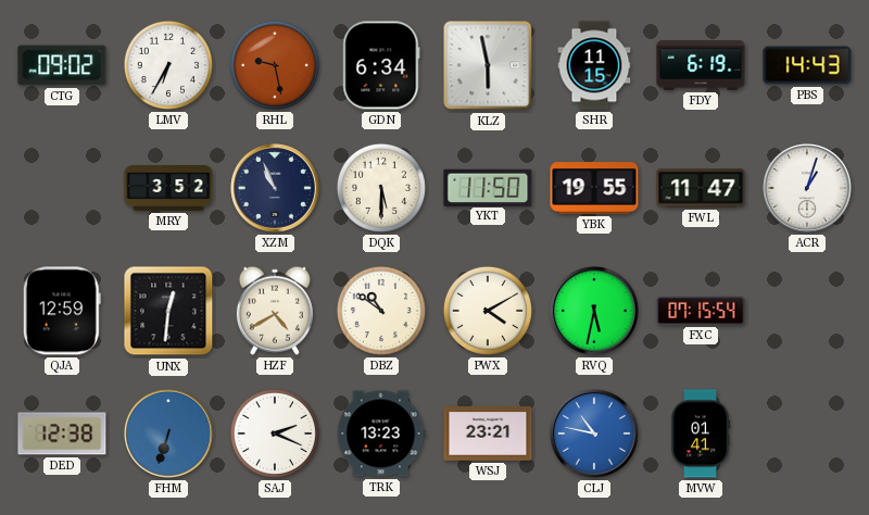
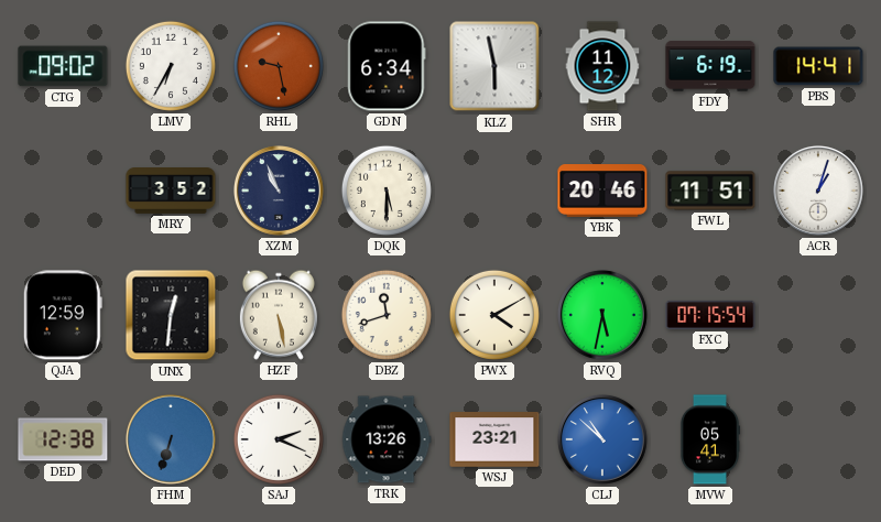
SHR: 11:15 -> 11:12
PBS: 14:43 -> 14:41
YKT: 11:50 -> none
YBK: 19:55 -> 20:46
FWL: 11:47 -> 11:51
HZF: 4:40 -> 5:28
DBZ: 10:51 -> 11:42
TRK: 13:23 -> 13:26
CLJ: 10:47 -> 10:52
MVW: 01:41 -> 05:41
